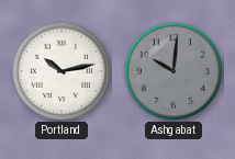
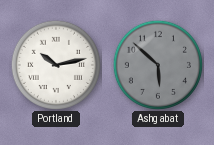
Ashgabat: 10:01 -> 5:52
